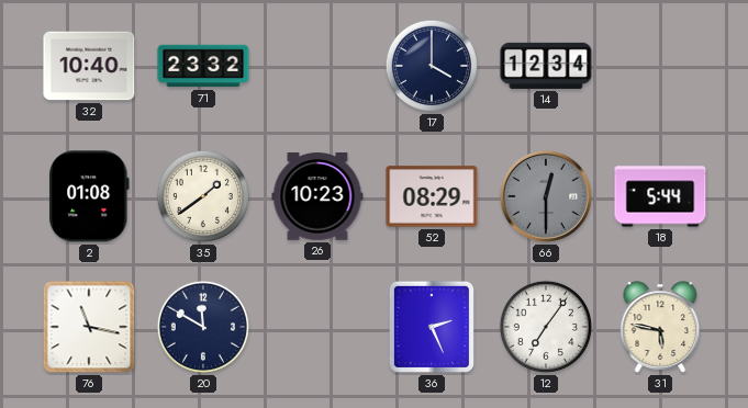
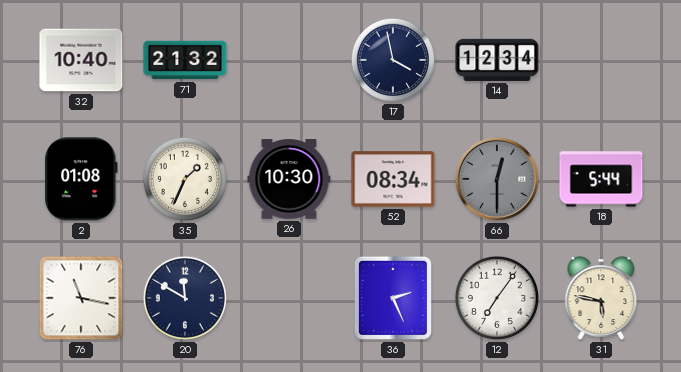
71: 23:32 -> 21:32
17: 4:00 -> 3:58
35: 1:39 -> 1:34
26: 10:23 -> 10:30
52: 08:29 -> 08:34
